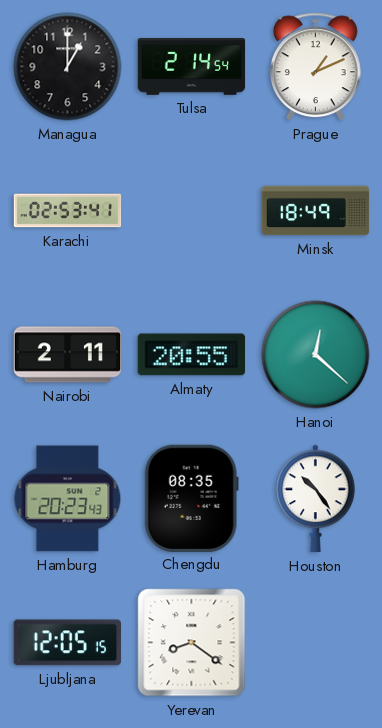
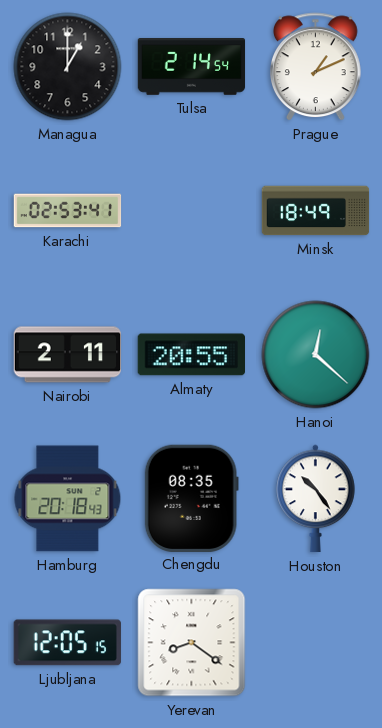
Hamburg: 20:23 -> 20:18
